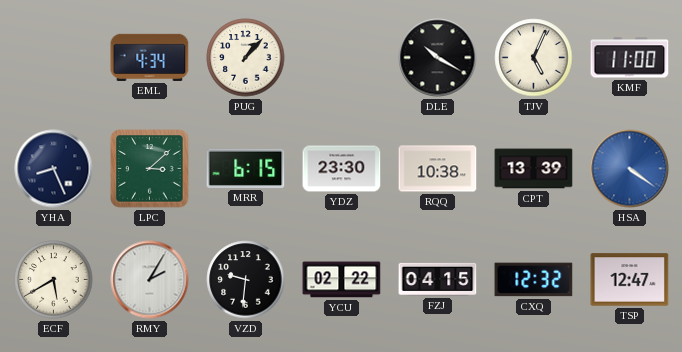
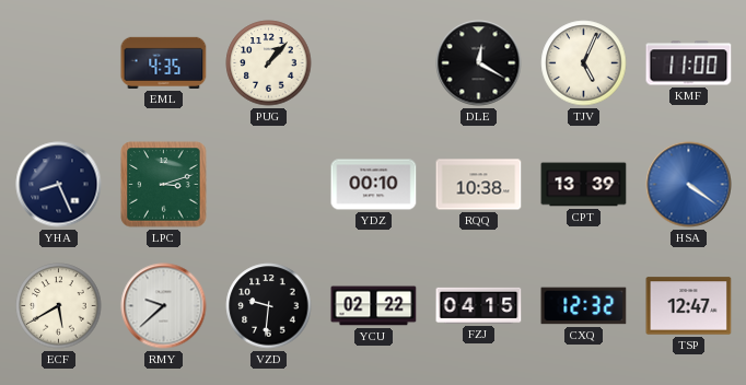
EML: 4:34 -> 4:35
DLE: 10:20 -> 12:20
LPC: 3:08 -> 3:12
MRR: 6:15 -> none
YDZ: 23:30 -> 00:10
RMY: 2:05 -> 9:38
